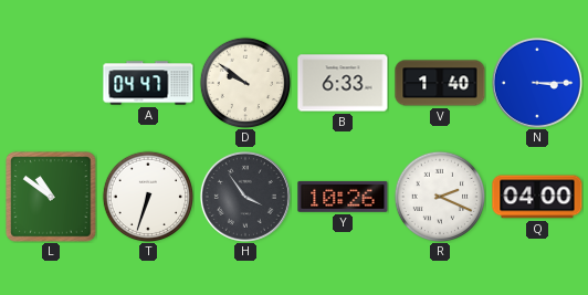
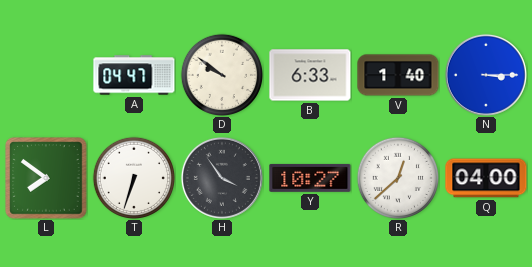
L: 10:51 -> 7:51
Y: 10:26 -> 10:27
R: 2:19 -> 12:38
